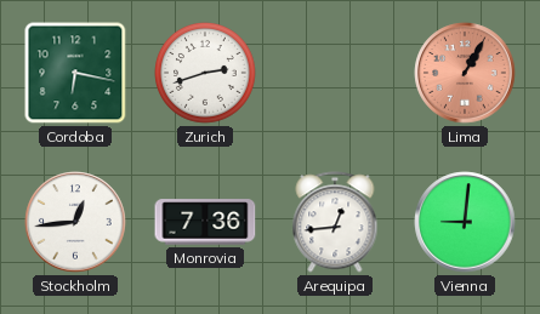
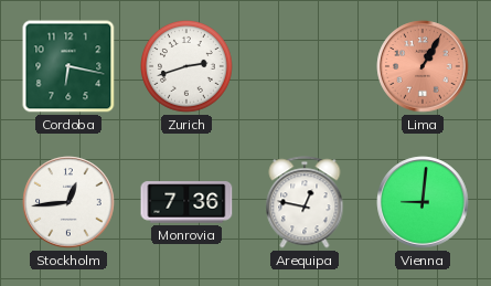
Arequipa: 12:44 -> 12:47
